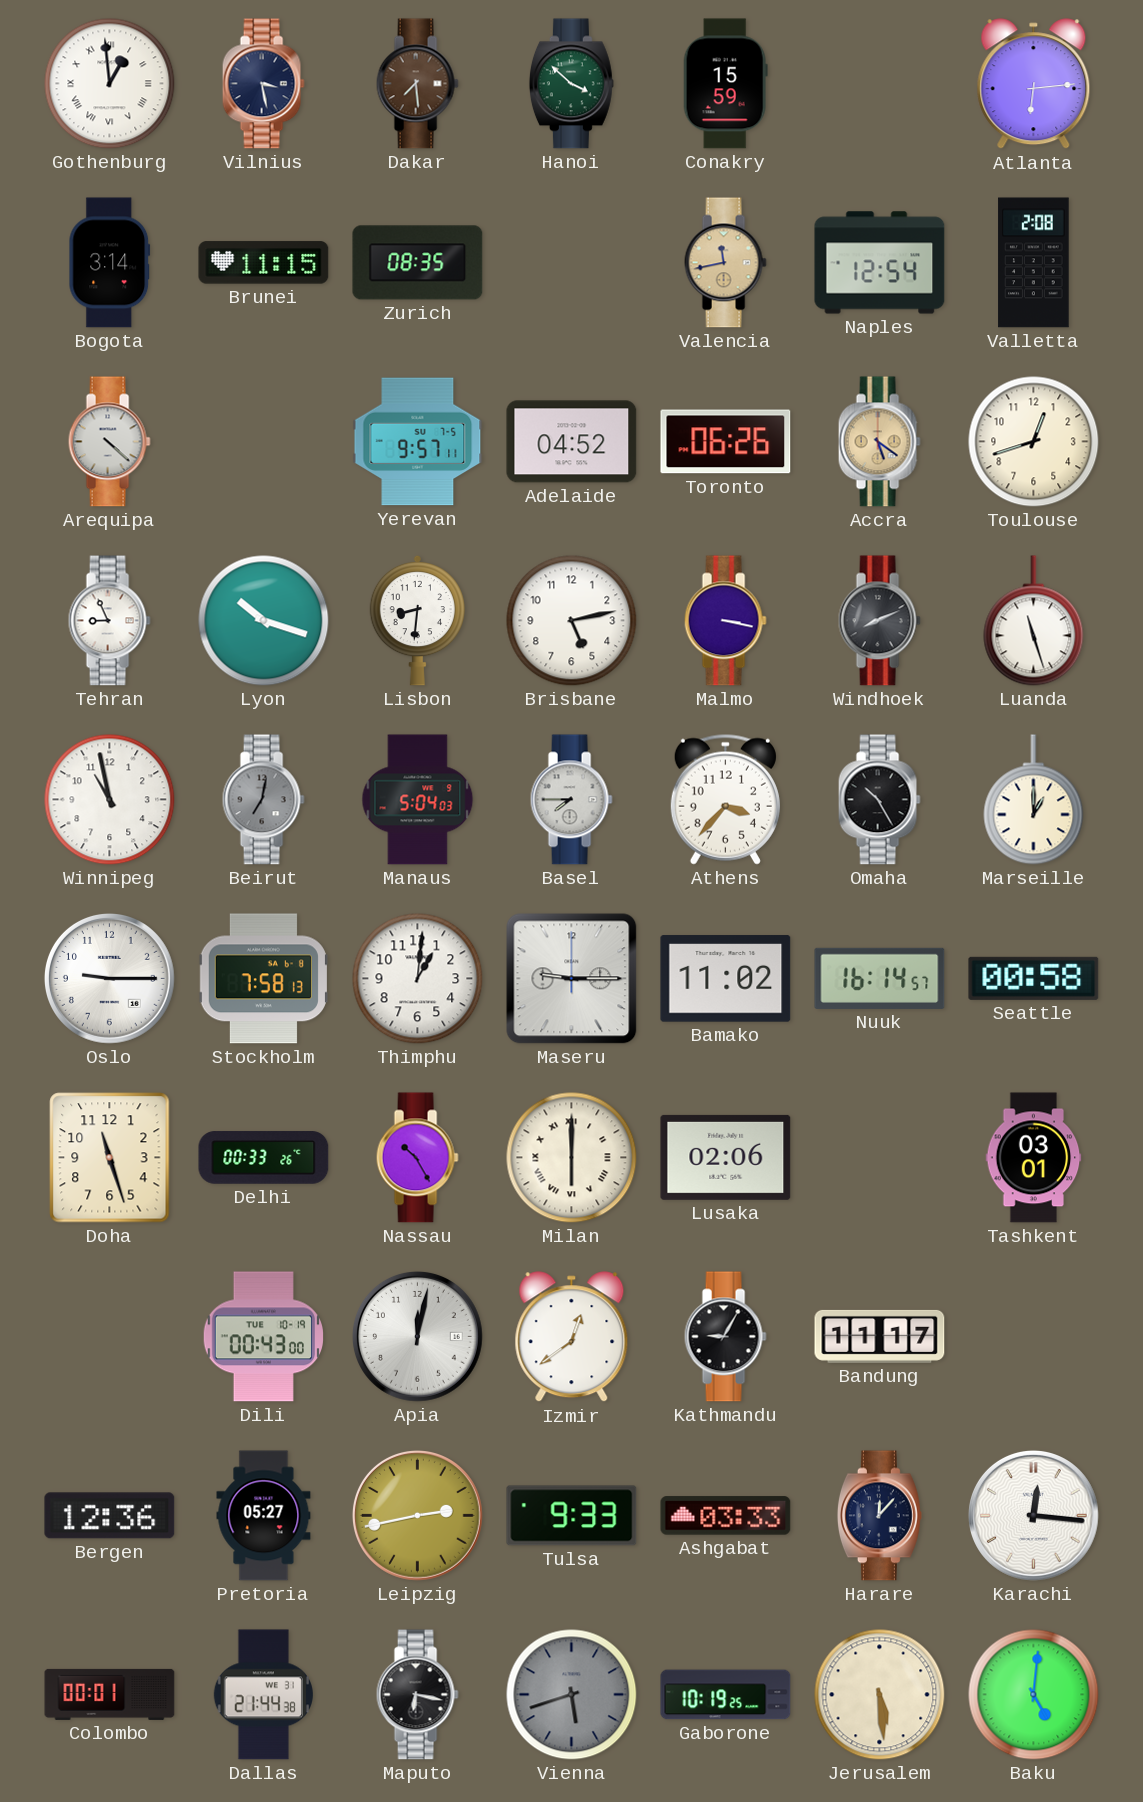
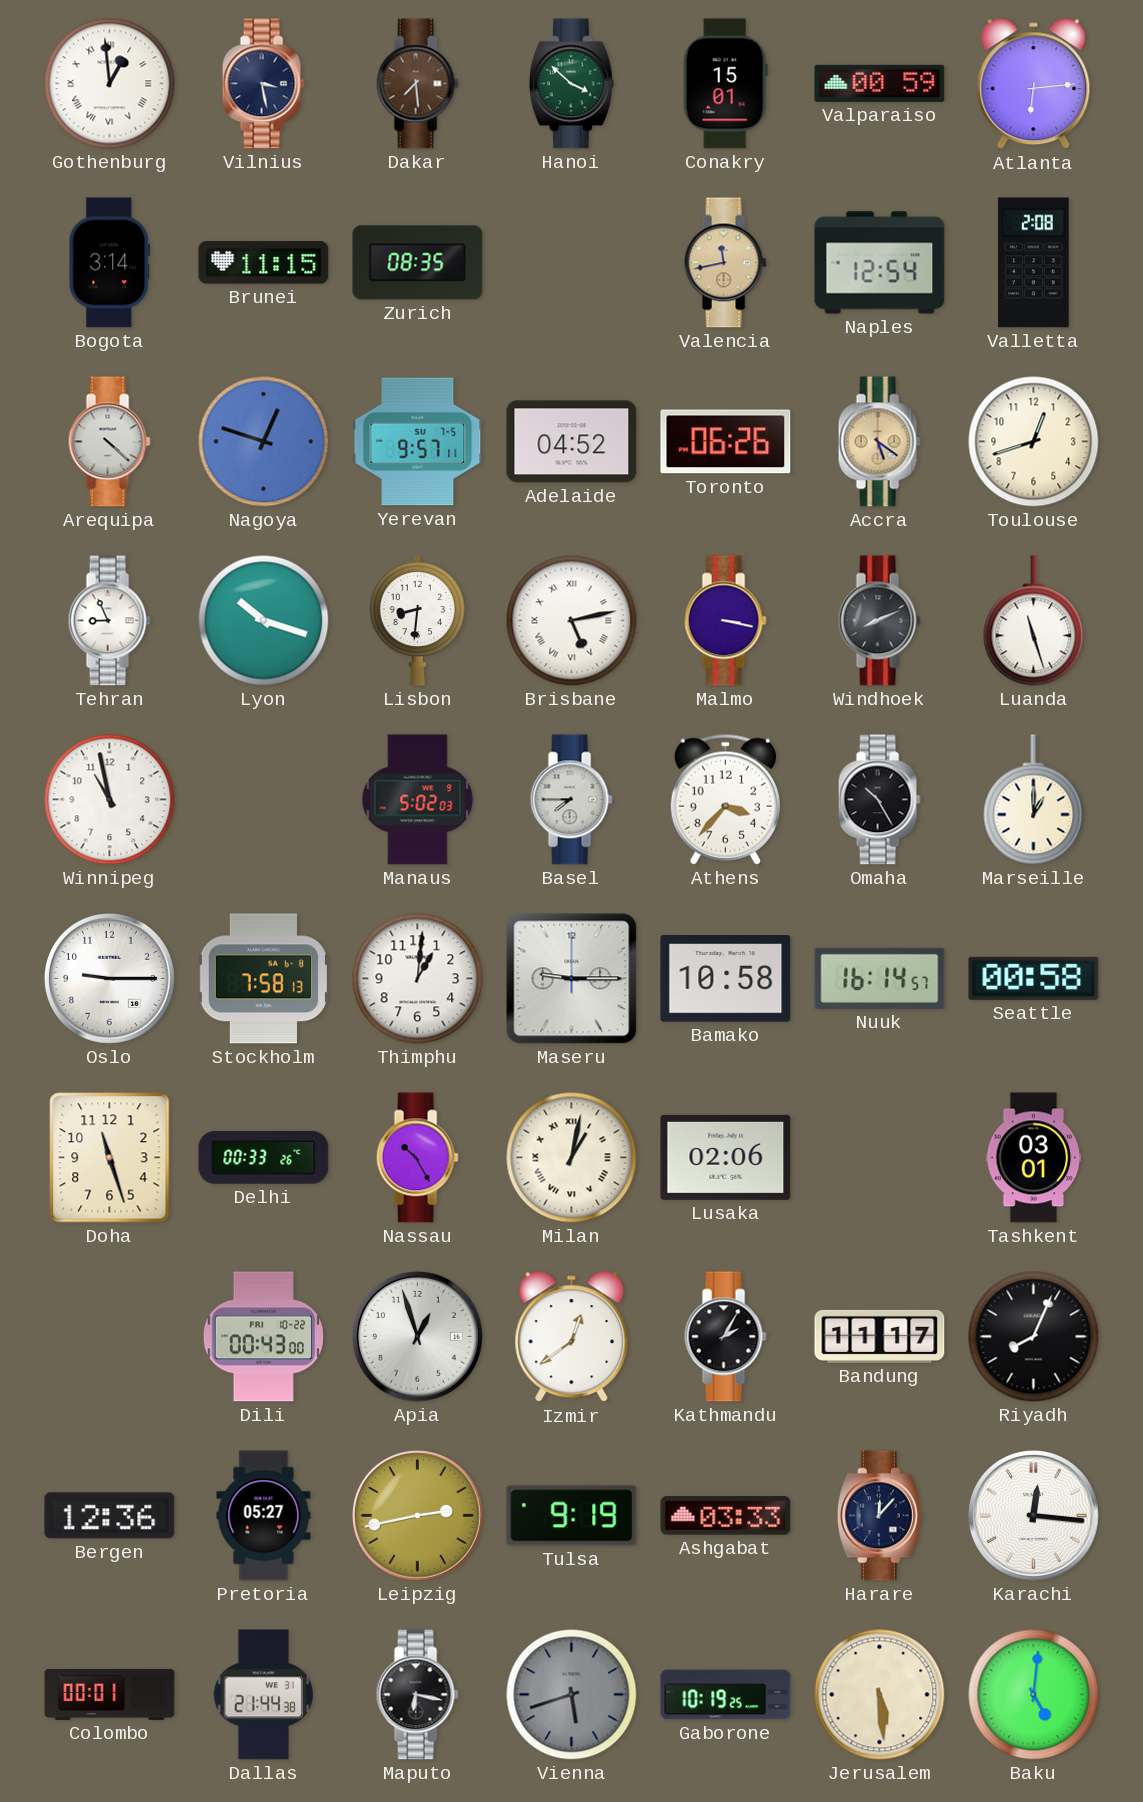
Conakry: 15:59 -> 15:01
Valparaiso: none -> 00:59
Nagoya: none -> 12:48
Brisbane numerals: Arabic -> Roman
Beirut: 7:02 -> none
Manaus: 5:04 -> 5:02
Bamako: 11:02 -> 10:58
Milan: 6:00 -> 1:02
Dili date: TUE 10-19 -> FRI 10-22
Apia: 12:02 -> 12:57
Kathmandu: 9:05 -> 2:05
Riyadh: none -> 8:04
Tulsa: 9:33 -> 9:19
